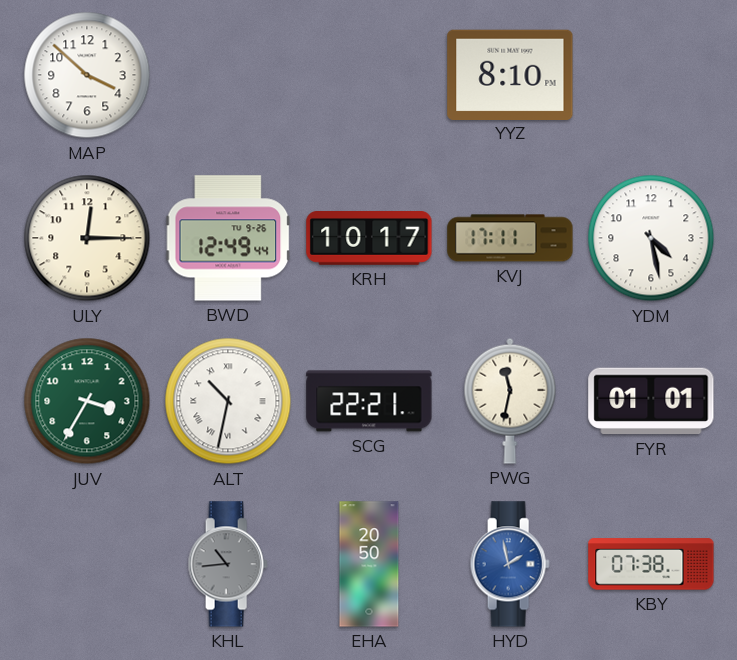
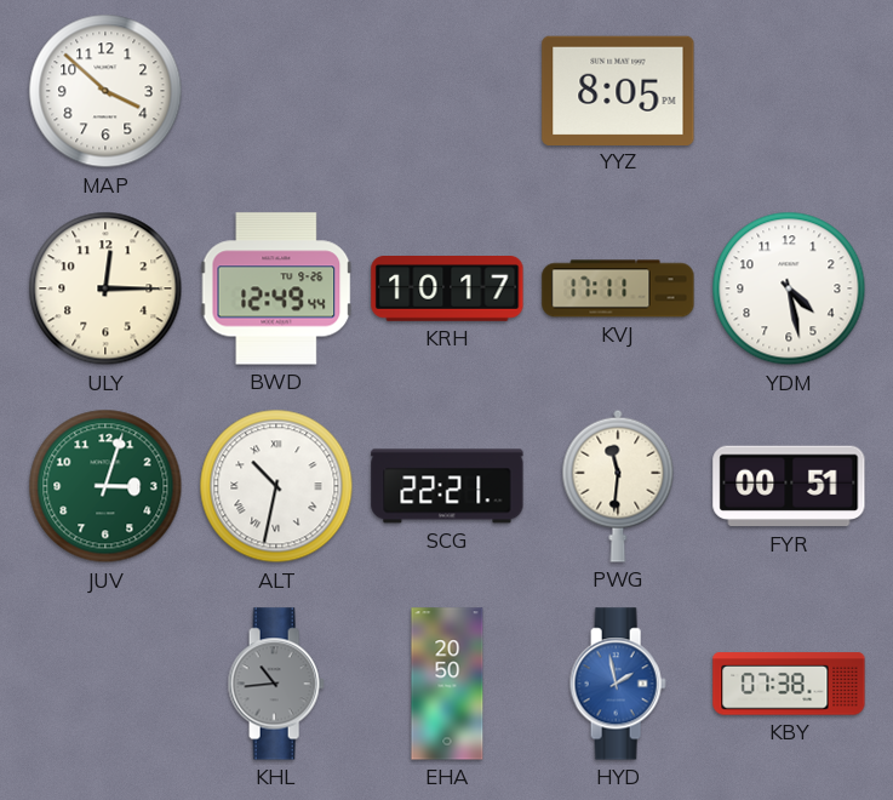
YYZ: 8:10 -> 8:05
JUV: 3:35 -> 3:03
PWG: 11:32 -> 11:31
FYR: 01:01 -> 00:51
